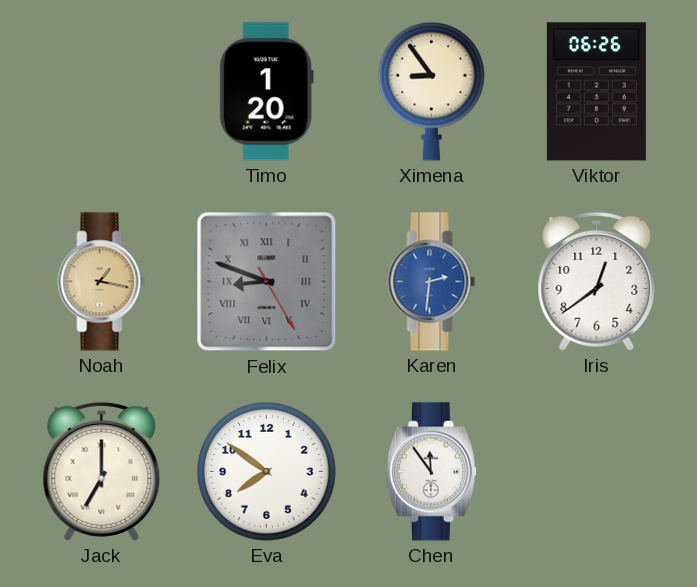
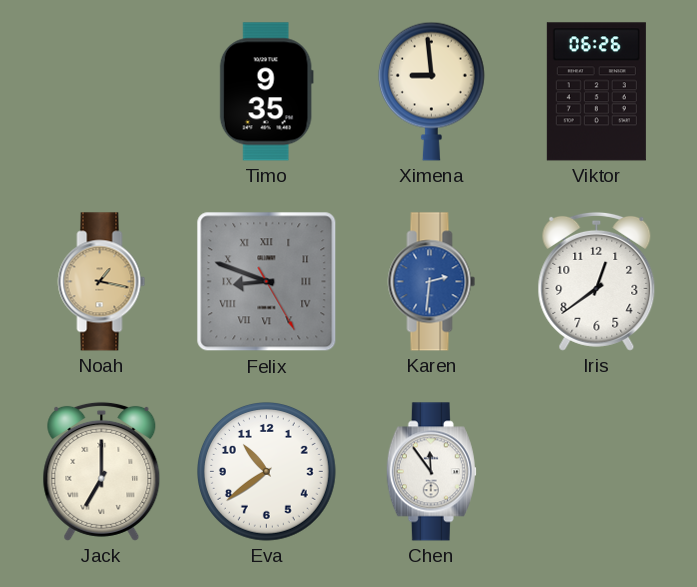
Timo: 1:20 -> 9:35
Ximena: 8:54 -> 8:59
Eva: 7:51 -> 10:39
